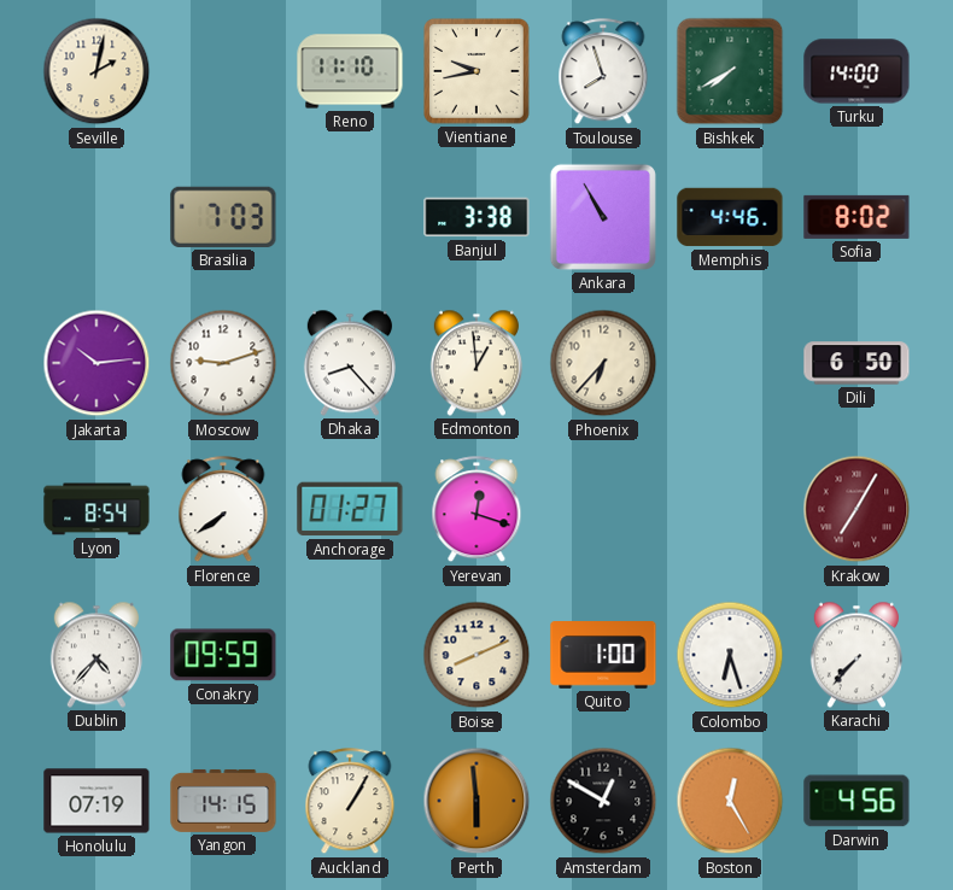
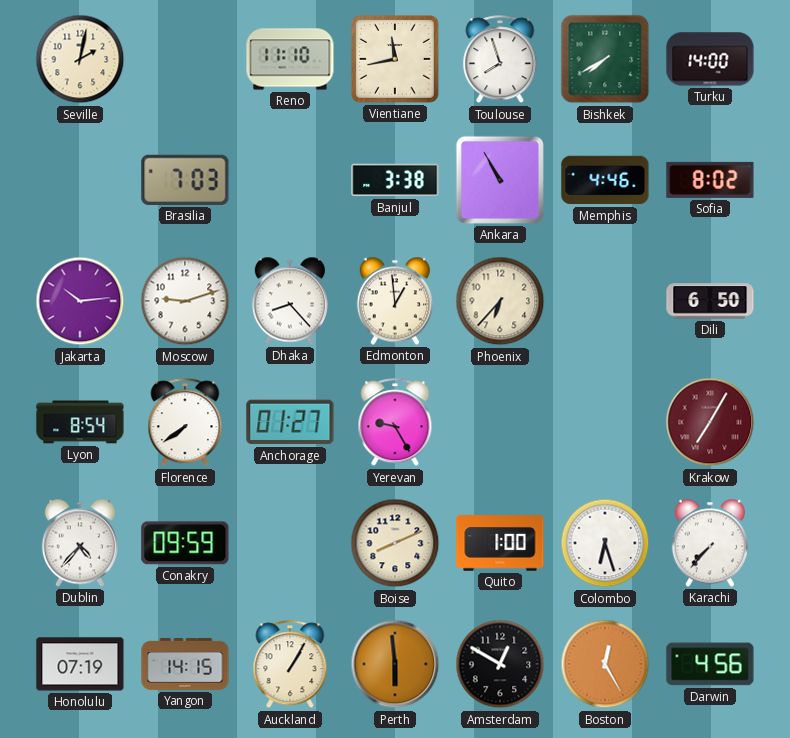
Vientiane: 9:43 -> 11:43
Yerevan: 12:18 -> 9:25
